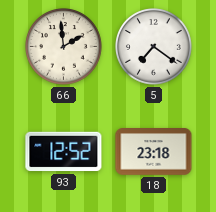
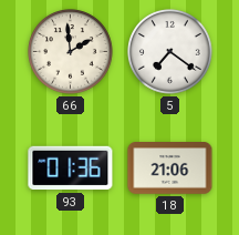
93: 12:52 -> 01:36
18: 23:18 -> 21:06
